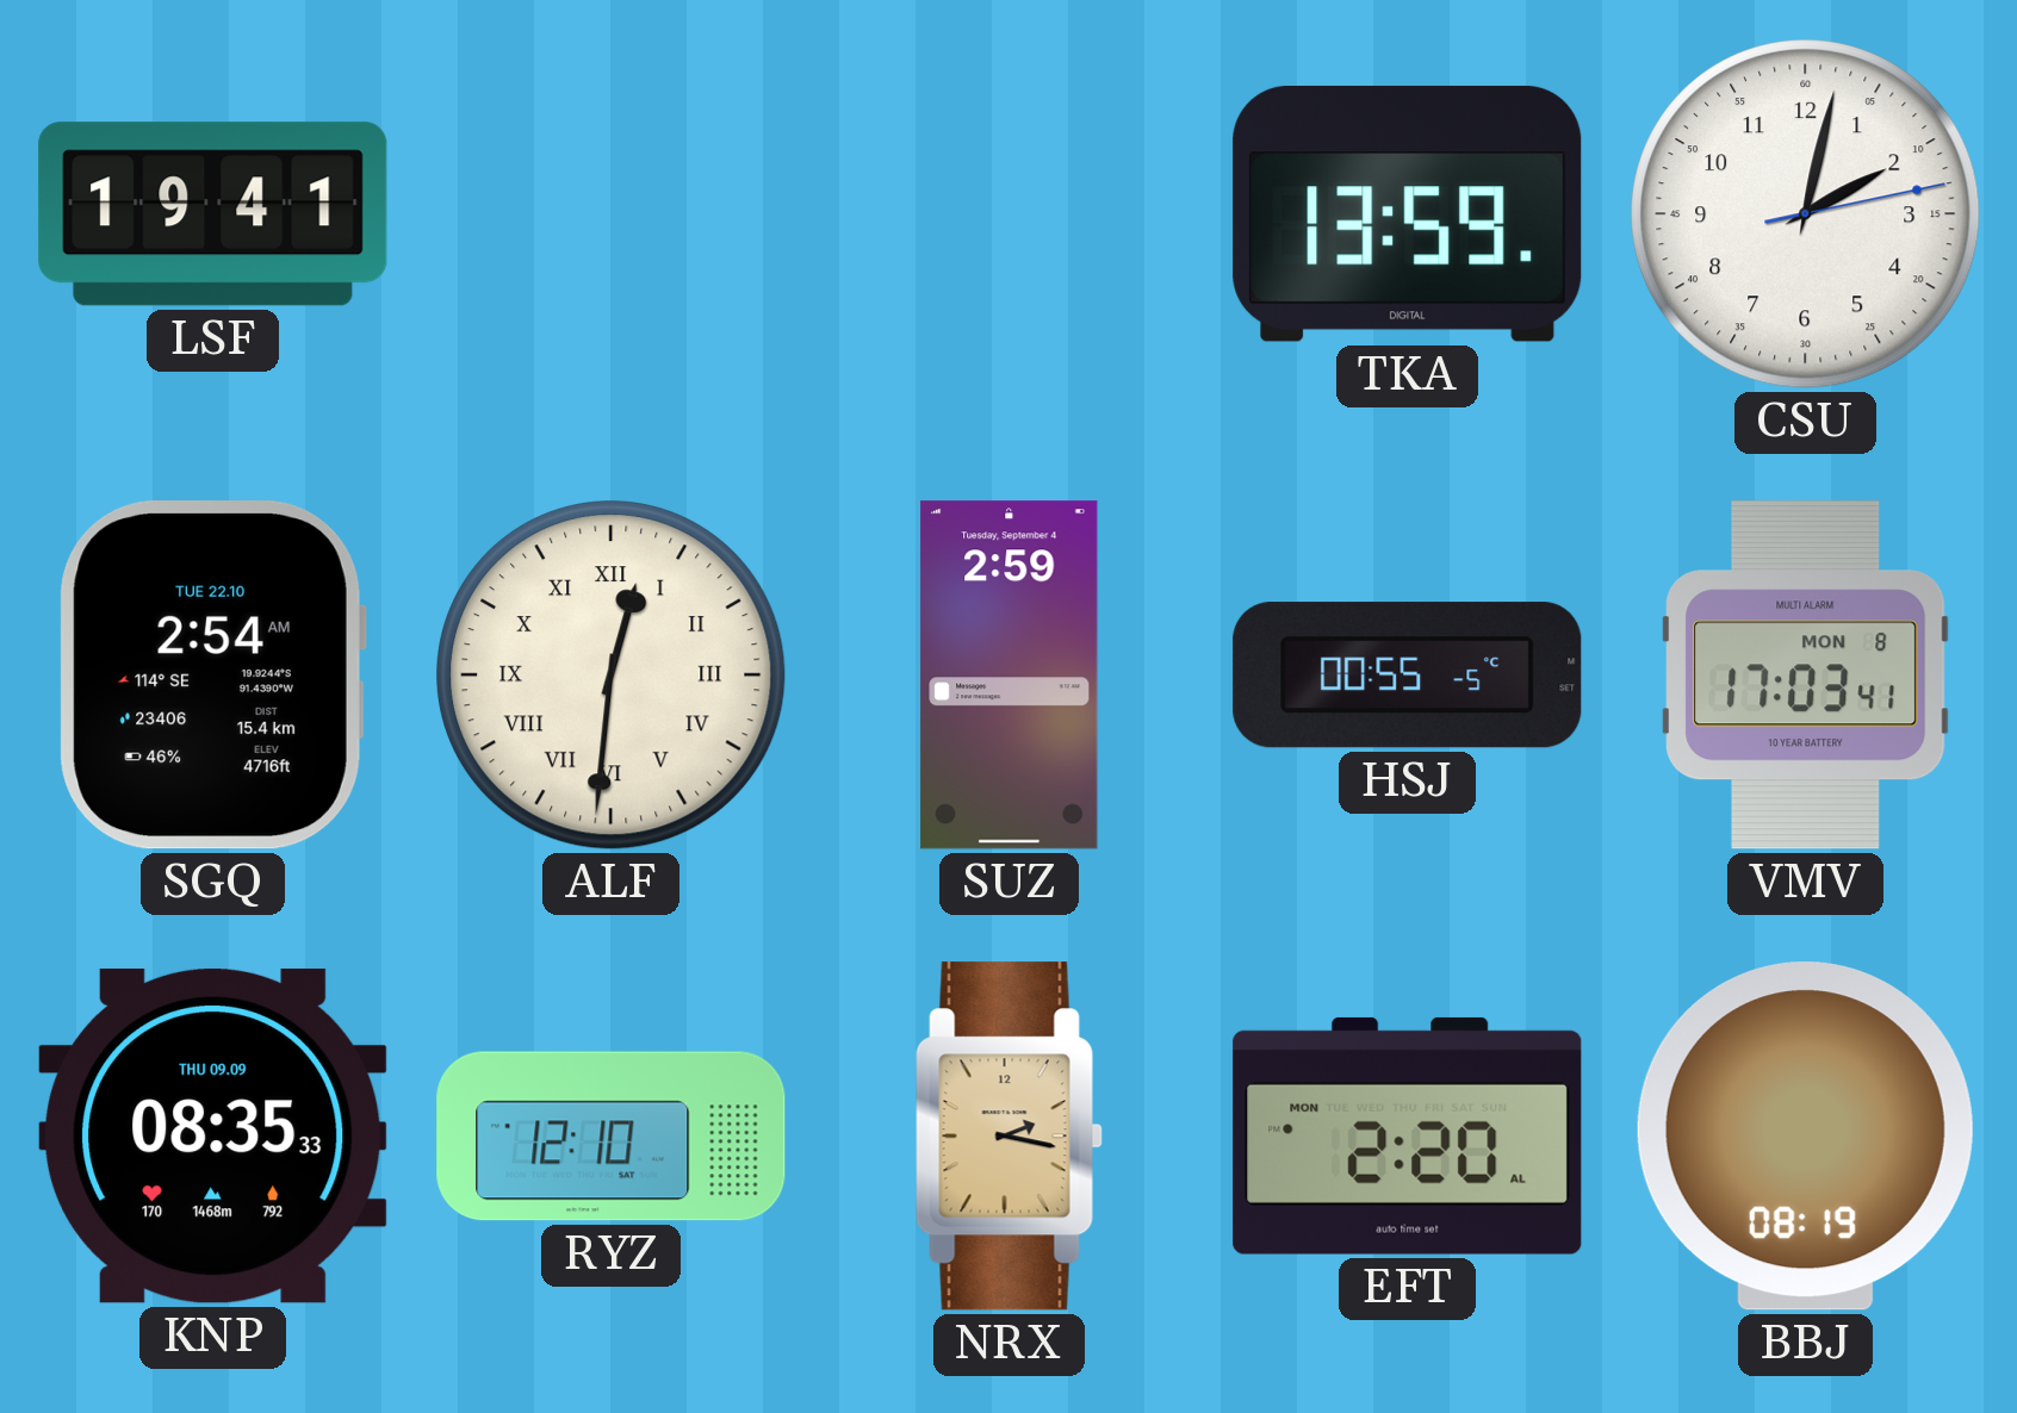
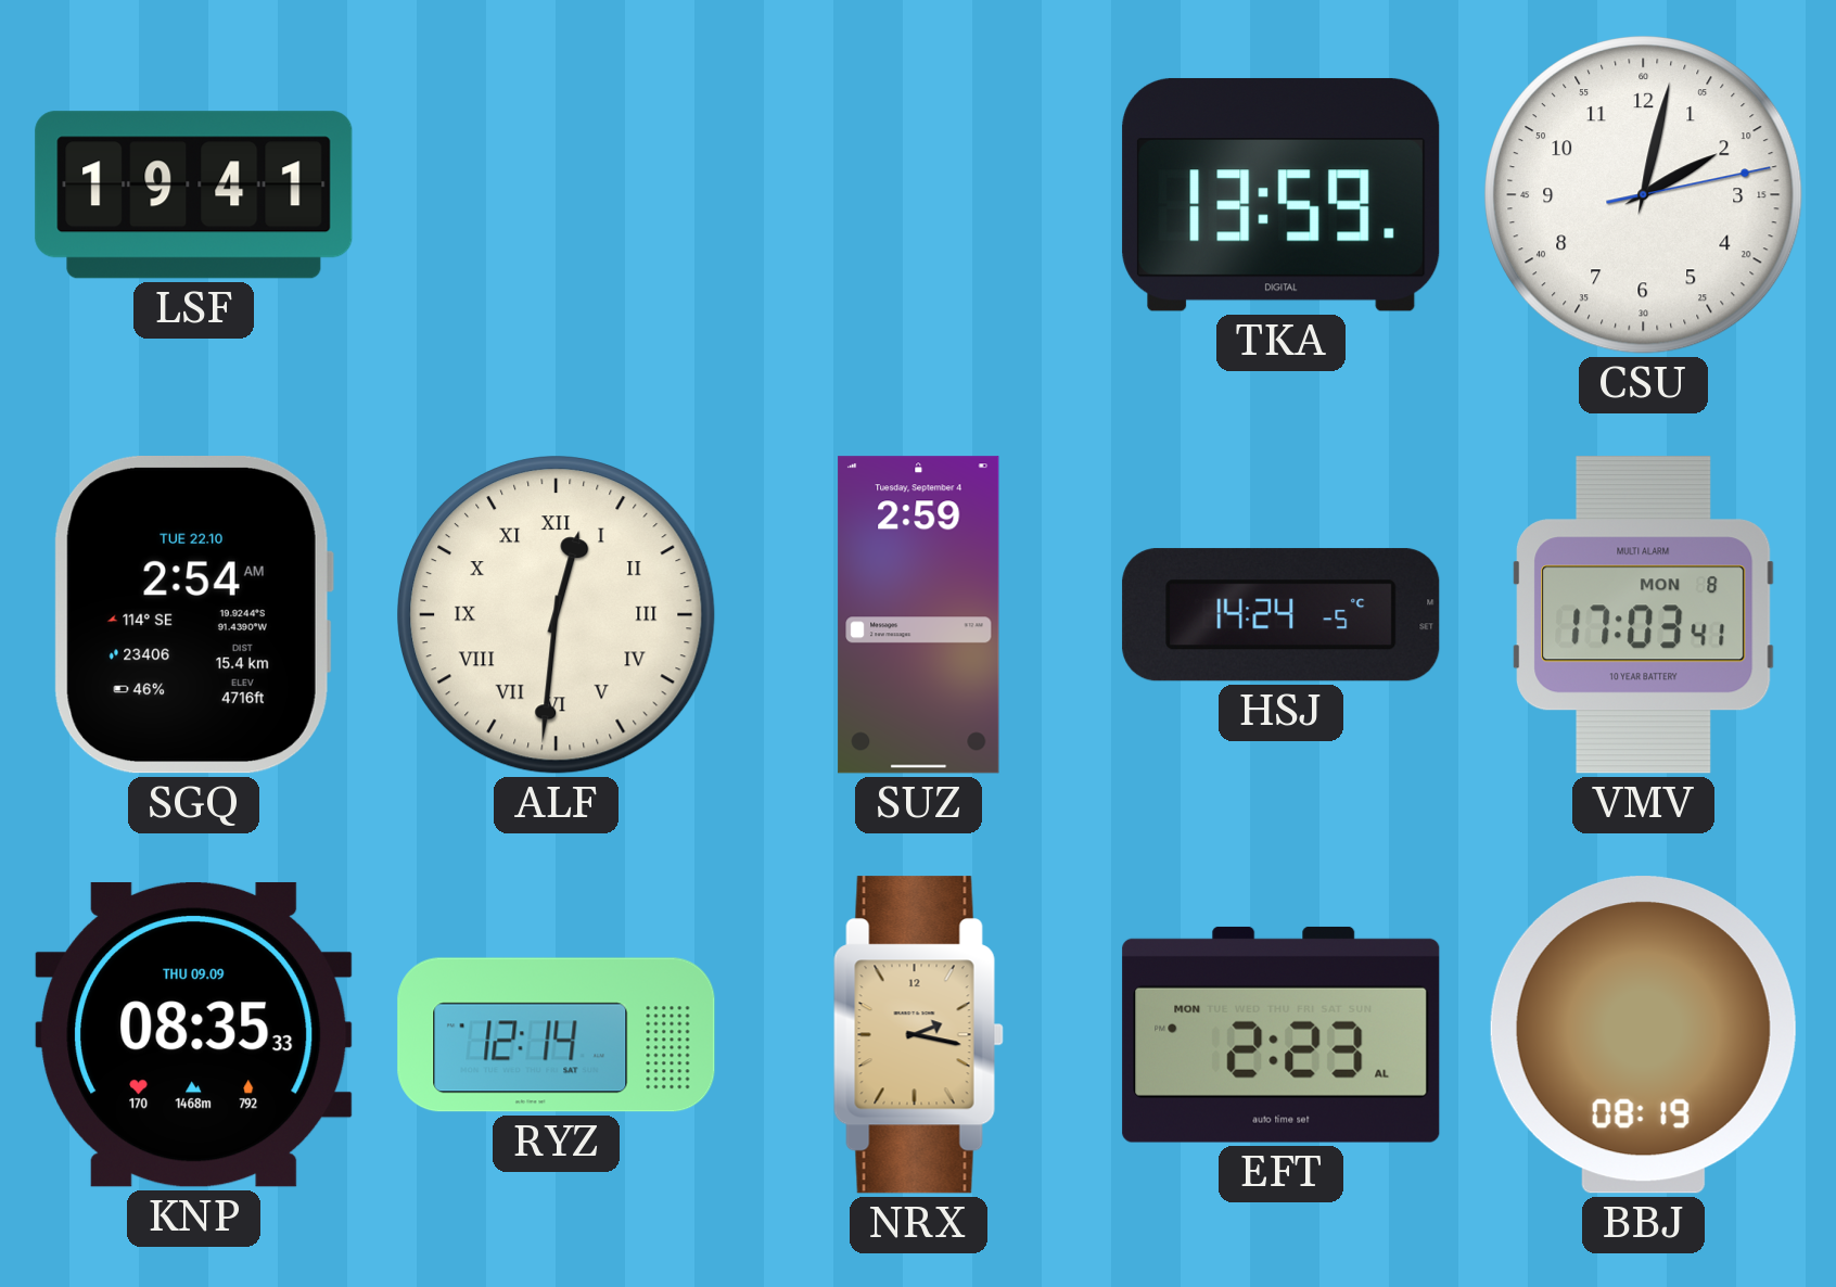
HSJ: 00:55 -> 14:24
RYZ: 12:10 -> 12:14
EFT: 2:20 -> 2:23
